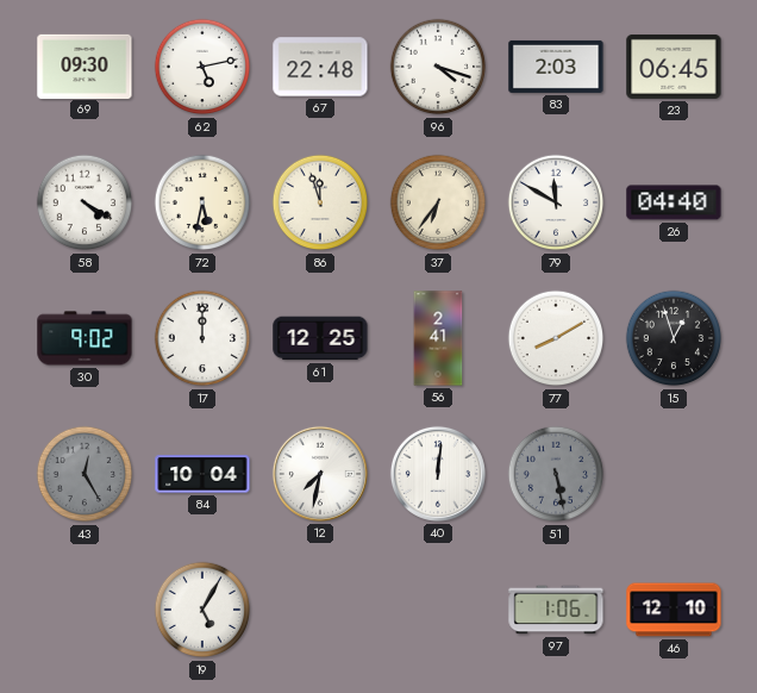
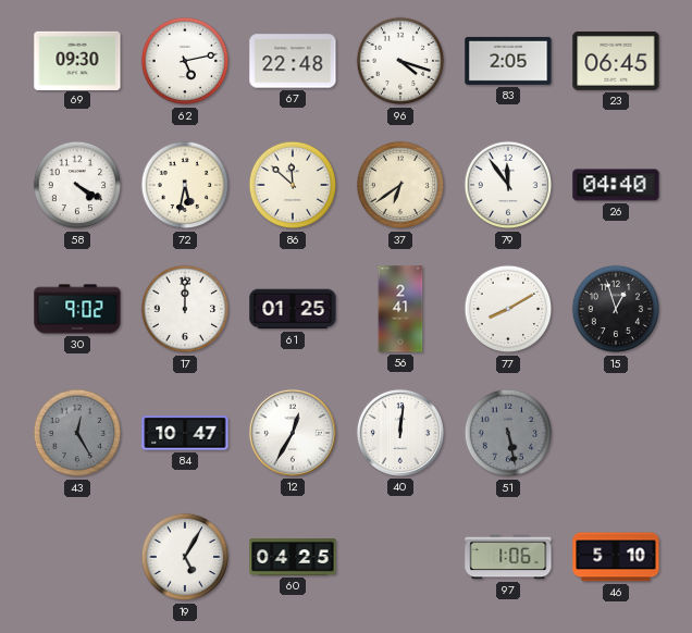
83: 2:03 -> 2:05
86: 11:57 -> 11:52
37: 6:36 -> 6:39
79: 11:50 -> 11:54
61: 12:25 -> 01:25
84: 10:04 -> 10:47
12: 7:32 -> 12:35
60: none -> 04:25
46: 12:10 -> 5:10
